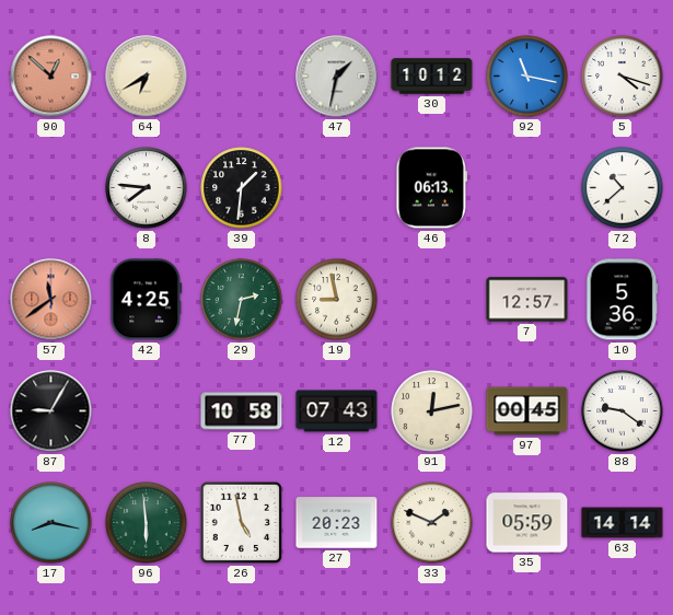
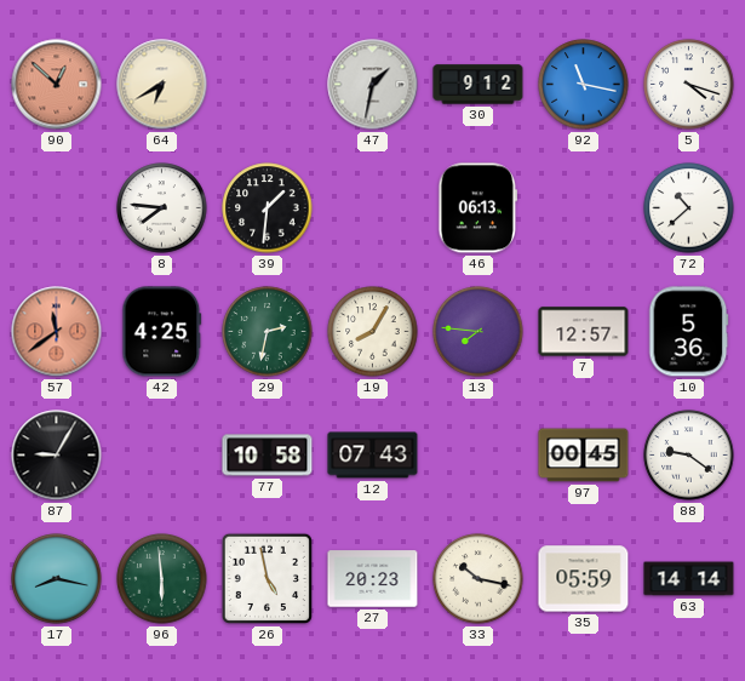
30: 10:12 -> 9:12
19: 8:58 -> 8:05
13: none -> 7:46
91: 12:13 -> none
33: 1:49 -> 10:17
